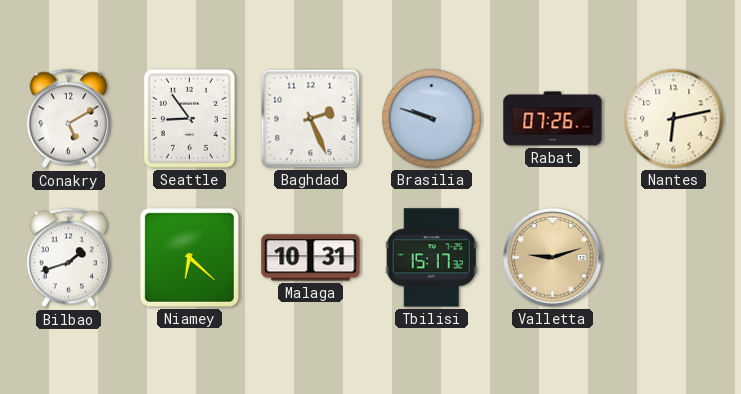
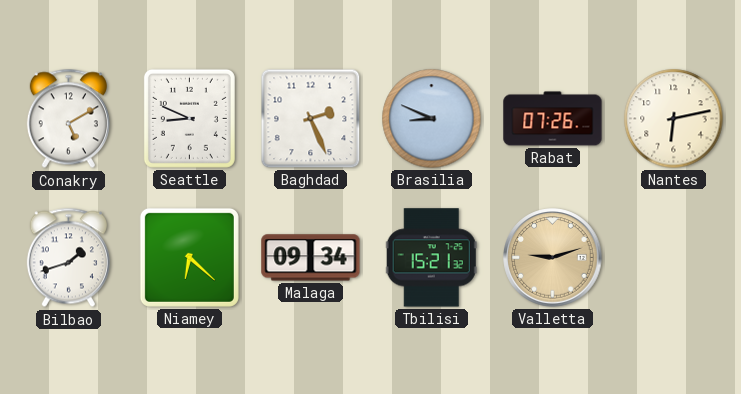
Seattle: 8:54 -> 8:49
Brasilia: 9:48 -> 8:49
Malaga: 10:31 -> 09:34
Tbilisi: 15:17 -> 15:21
